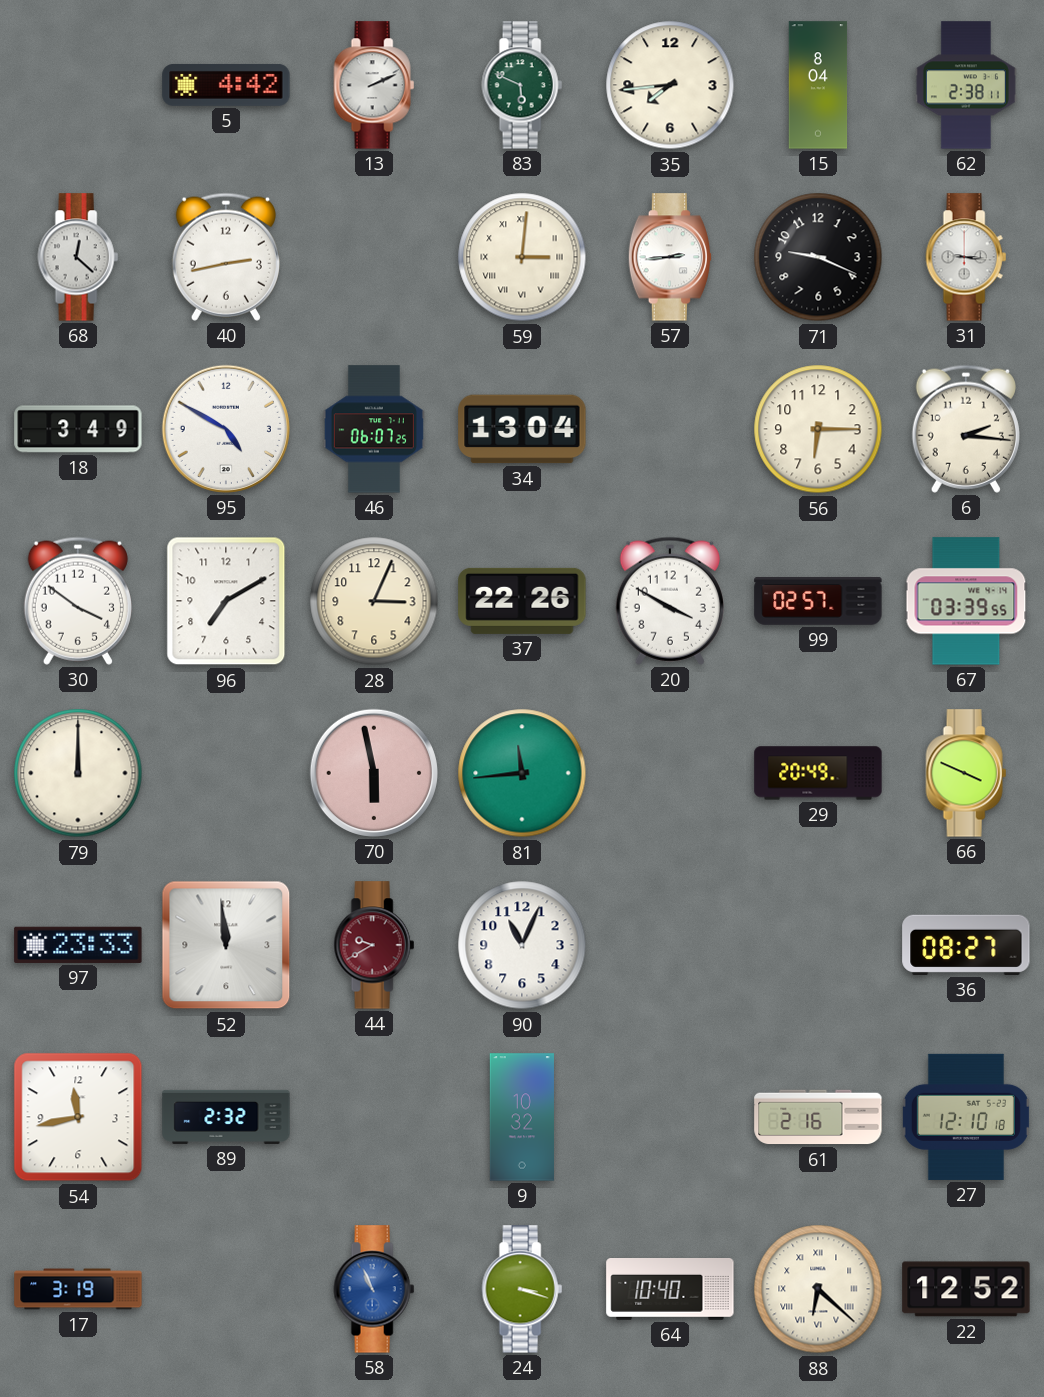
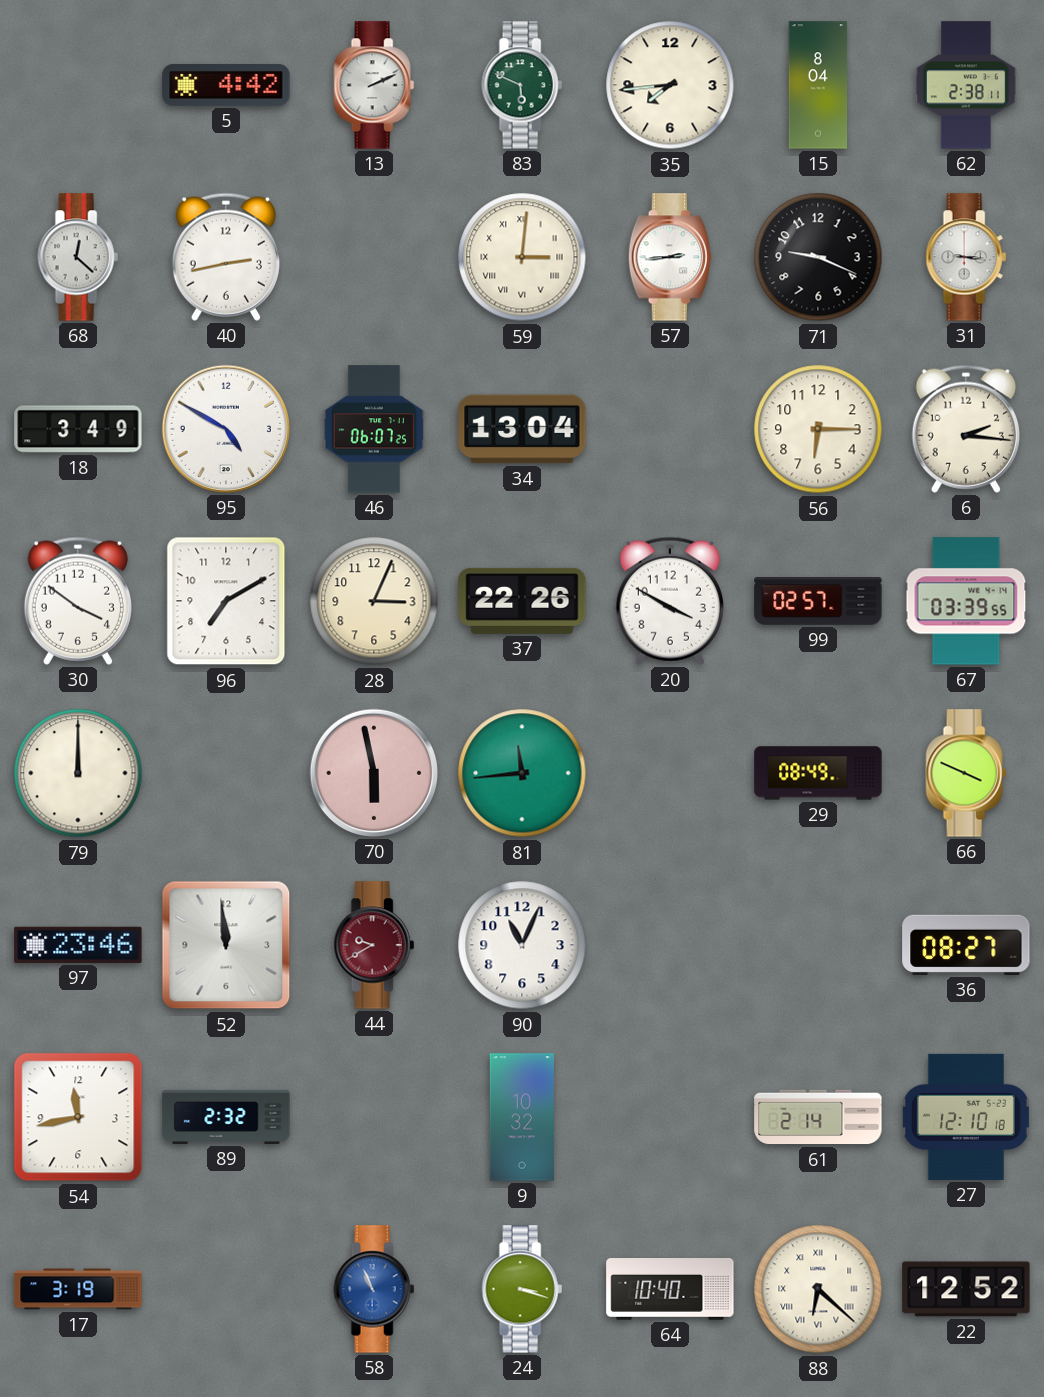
29: 20:49 -> 08:49
97: 23:33 -> 23:46
61: 2:16 -> 2:14
